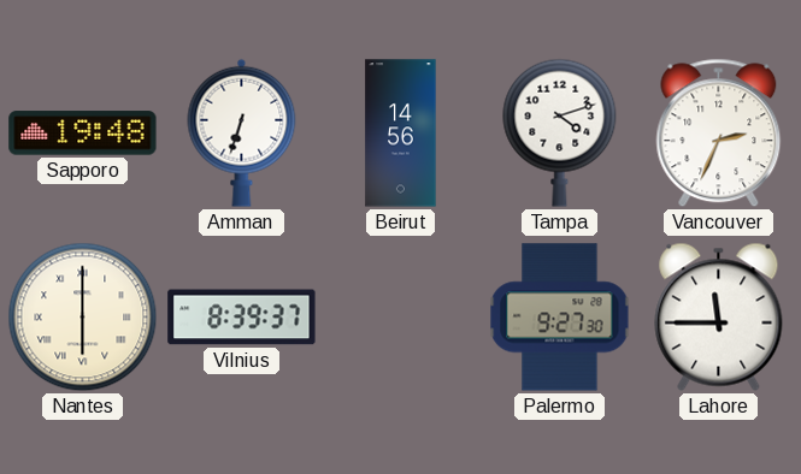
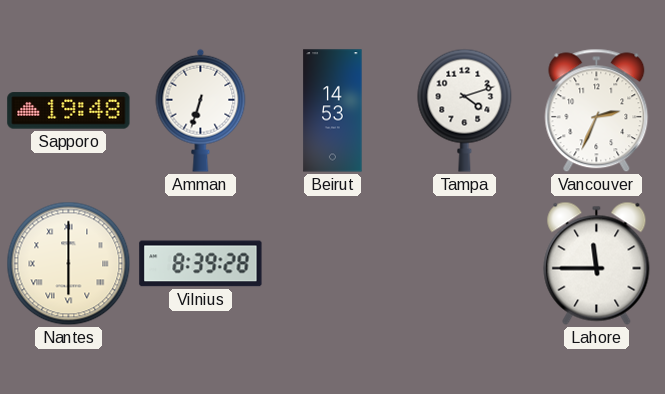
Beirut: 14:56 -> 14:53
Vilnius: 8:39:37 -> 8:39:28
Palermo: 9:27 -> none
